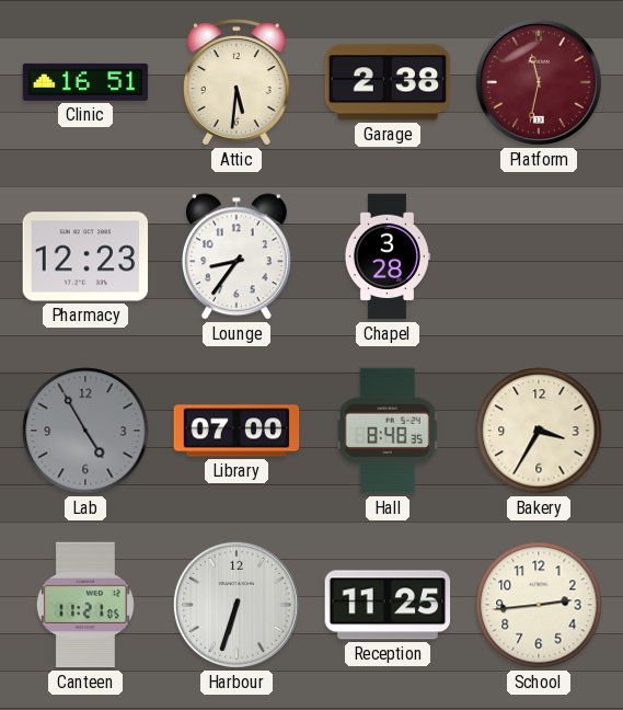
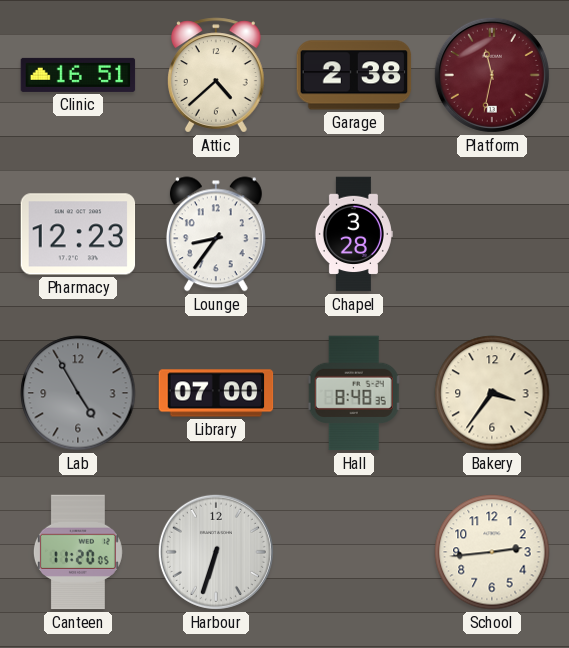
Attic: 5:31 -> 4:38
Bakery: 3:35 -> 3:36
Canteen: 11:21 -> 11:20
Reception: 11:25 -> none
